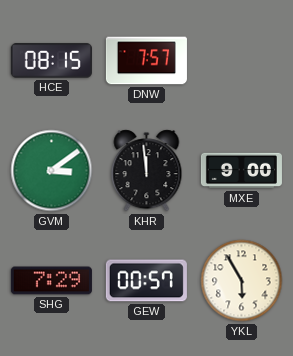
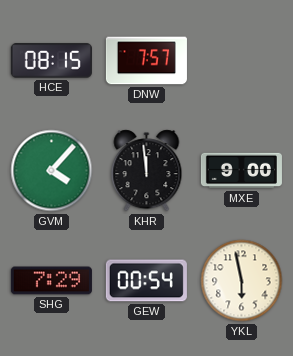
GVM: 3:09 -> 4:07
GEW: 00:57 -> 00:54
YKL: 5:55 -> 5:58
